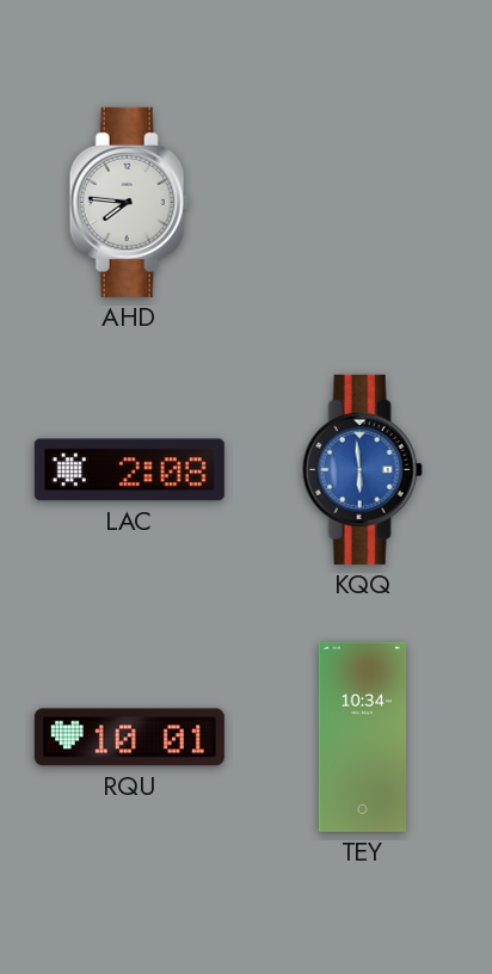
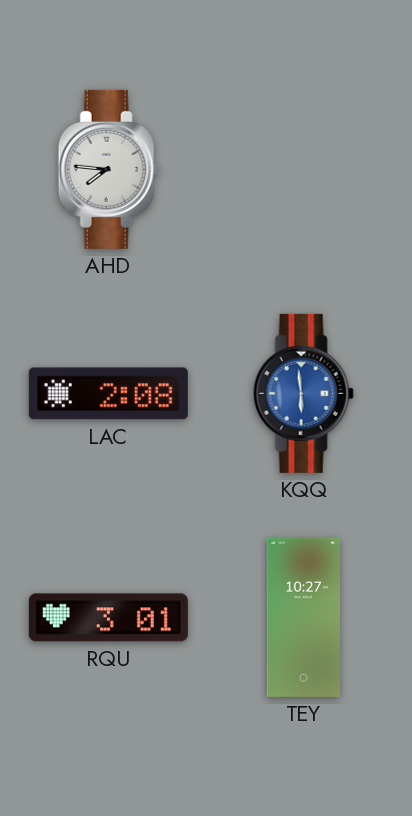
RQU: 10:01 -> 3:01
TEY: 10:34 -> 10:27
